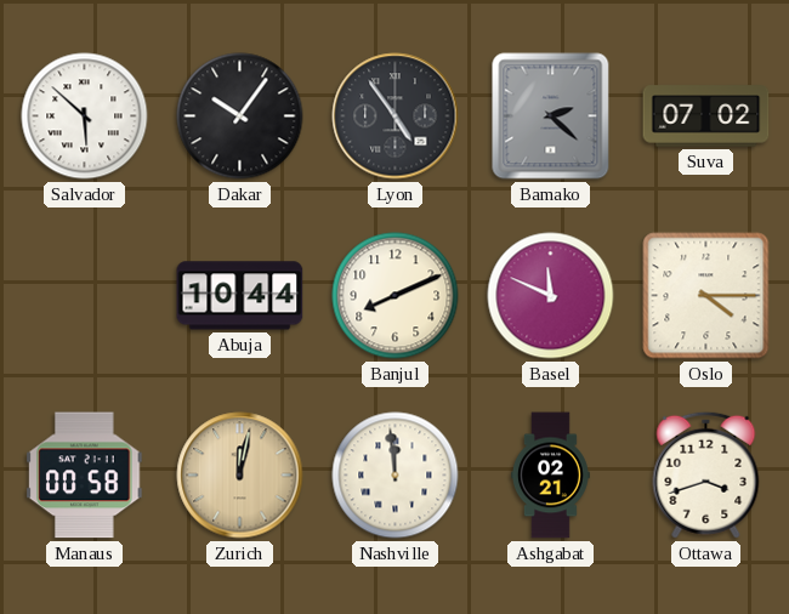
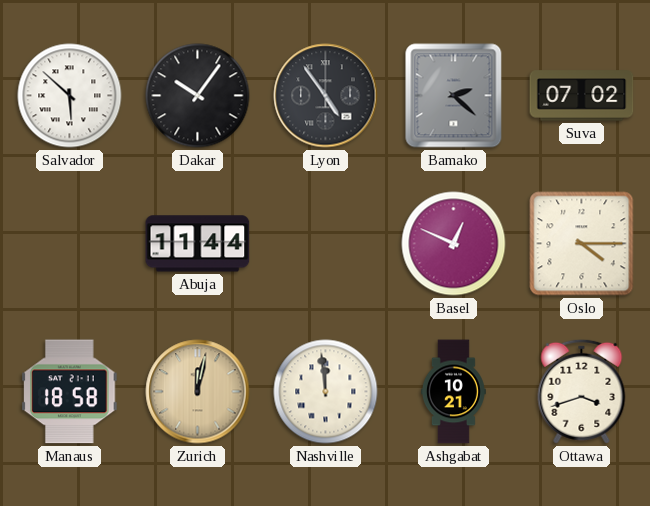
Abuja: 10:44 -> 11:44
Banjul: 8:11 -> none
Basel: 11:49 -> 12:49
Manaus: 00:58 -> 18:58
Ashgabat: 02:21 -> 10:21
